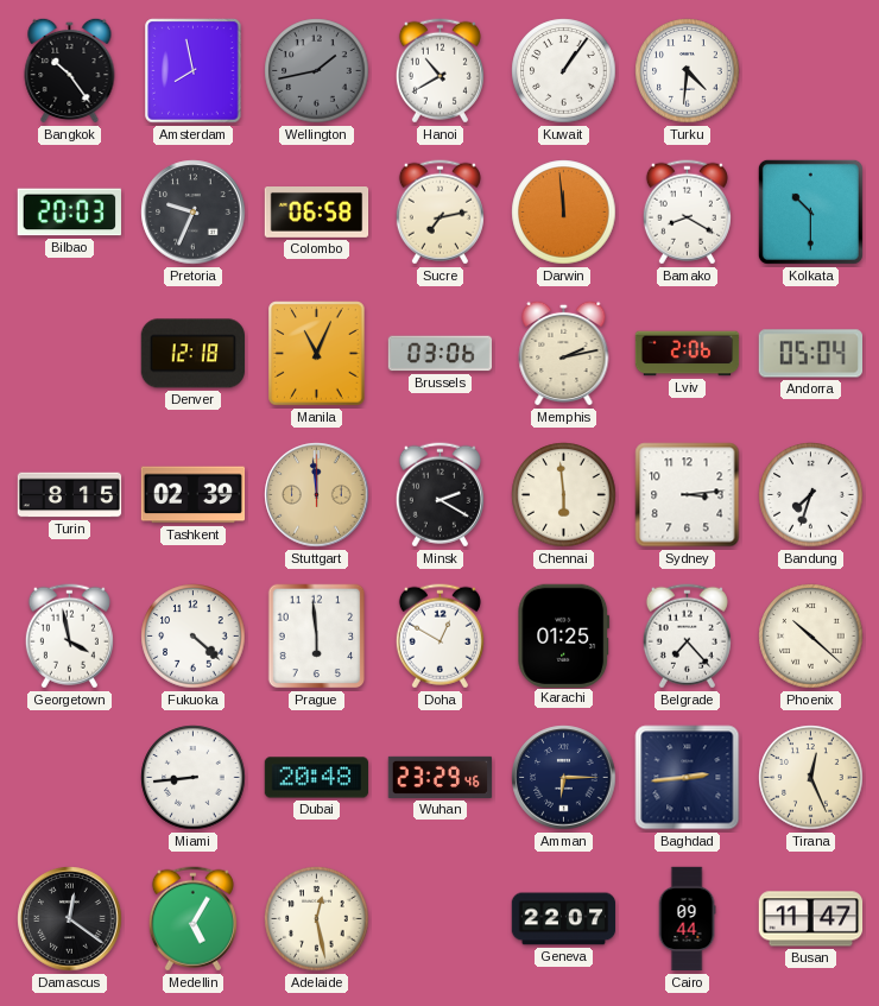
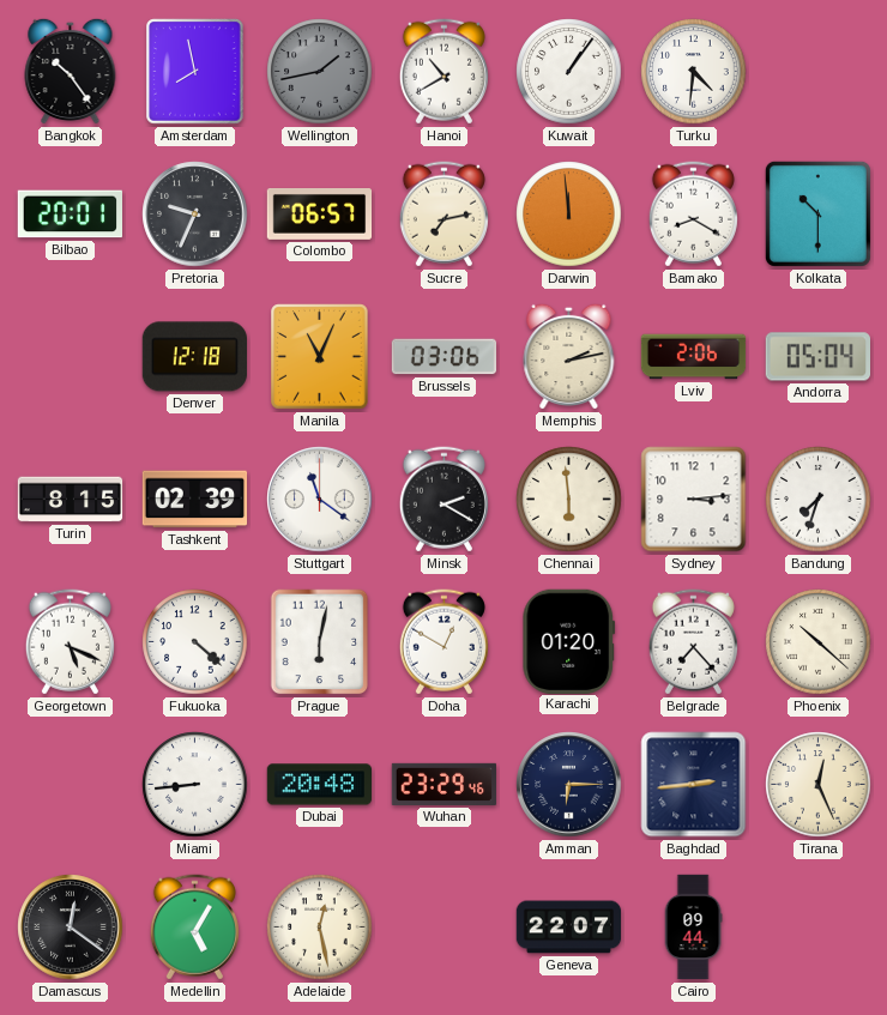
Bilbao: 20:03 -> 20:01
Colombo: 06:58 -> 06:57
Stuttgart: 11:59 -> 11:21
Stuttgart dial: champagne -> white
Georgetown: 3:58 -> 5:19
Prague: 5:59 -> 6:02
Karachi: 01:25 -> 01:20
Busan: 11:47 -> none
